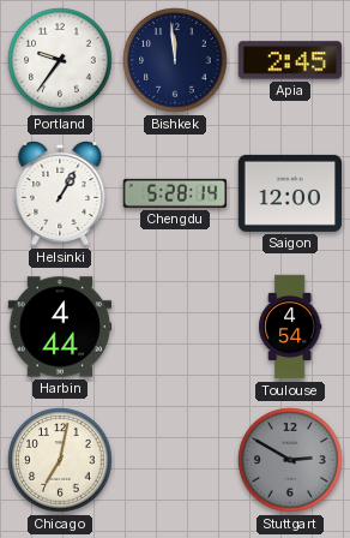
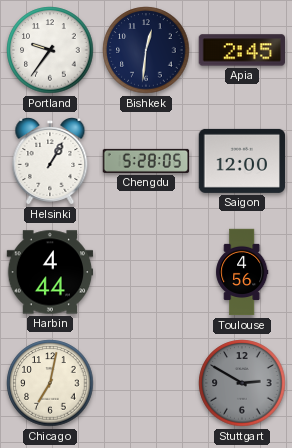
Bishkek: 11:59 -> 12:31
Chengdu: 5:28:14 -> 5:28:05
Toulouse: 4:54 -> 4:56
